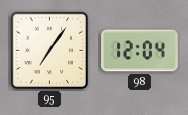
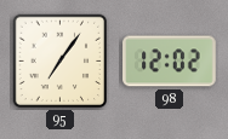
98: 12:04 -> 12:02
